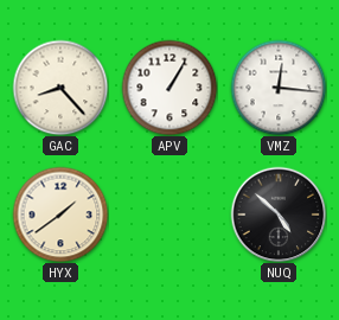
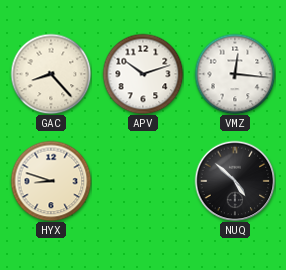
APV: 1:05 -> 10:12
HYX: 1:39 -> 8:48
